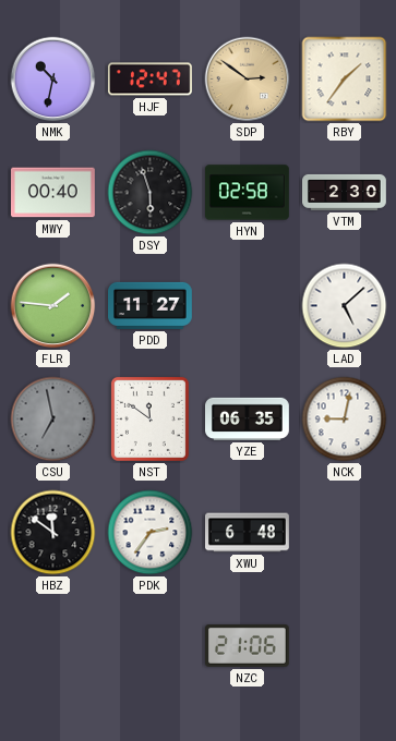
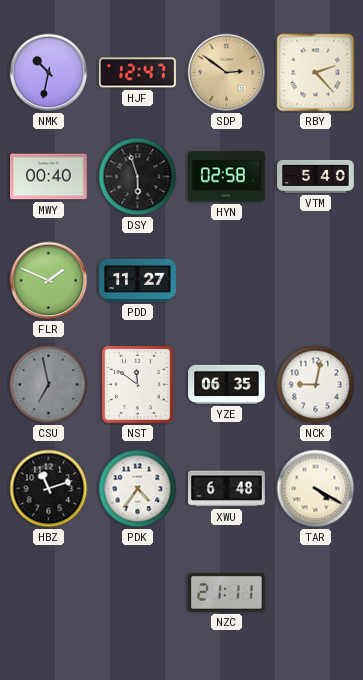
RBY: 1:36 -> 2:23
VTM: 2:30 -> 5:40
FLR: 1:46 -> 1:49
LAD: 5:08 -> none
HBZ: 11:51 -> 11:12
PDK: 2:36 -> 4:36
TAR: none -> 4:20
NZC: 21:06 -> 21:11
